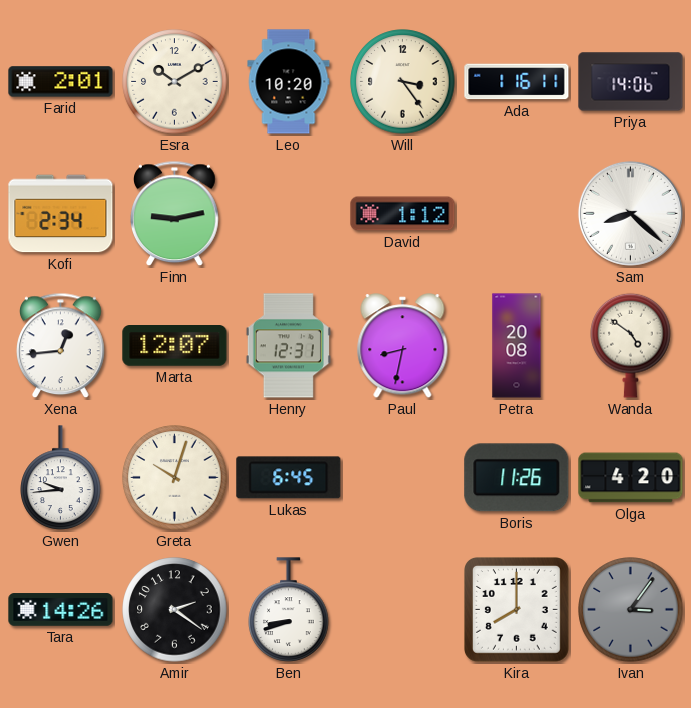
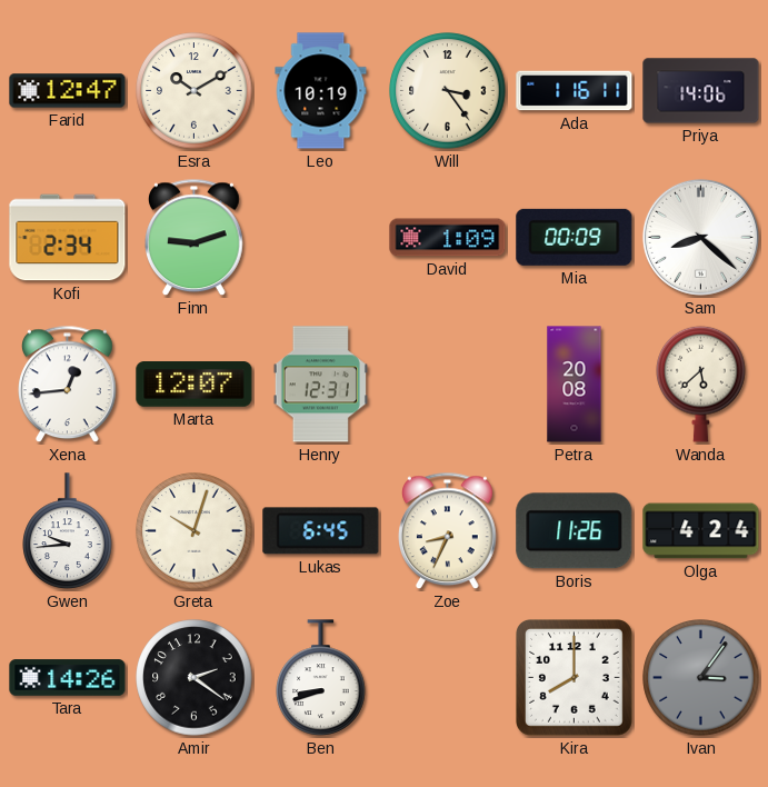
Farid: 2:01 -> 12:47
Leo: 10:20 -> 10:19
Finn: 9:13 -> 9:12
David: 1:12 -> 1:09
Mia: none -> 00:09
Paul: 8:32 -> none
Wanda: 4:51 -> 5:38
Zoe: none -> 8:34
Olga: 4:20 -> 4:24
